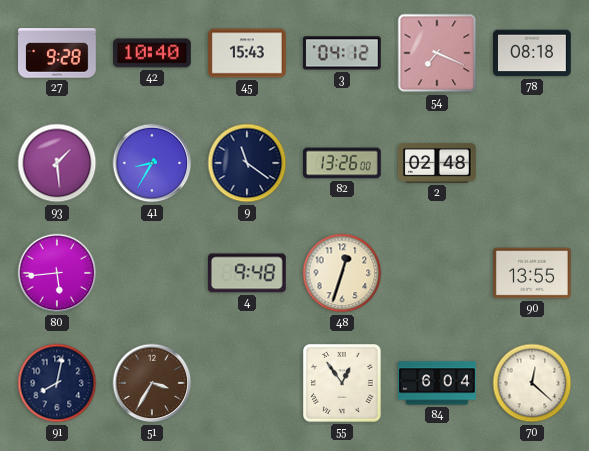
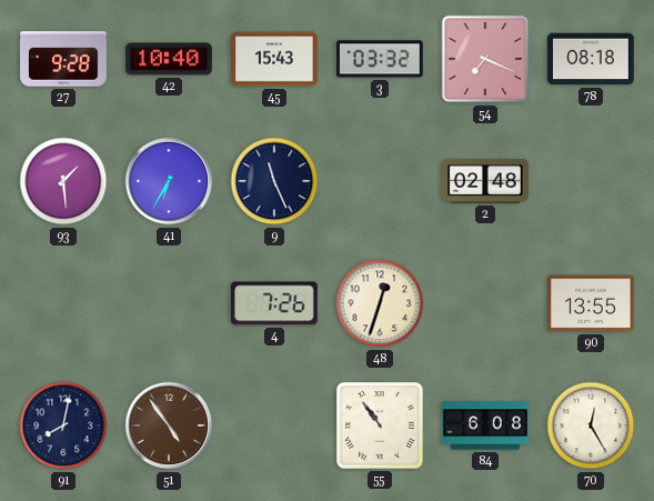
3: 04:12 -> 03:32
41: 8:35 -> 6:35
9: 11:21 -> 11:26
82: 13:26 -> none
80: 5:44 -> none
4: 9:48 -> 7:26
51: 3:35 -> 4:54
55: 12:54 -> 10:54
84: 6:04 -> 6:08
70: 12:22 -> 12:25
